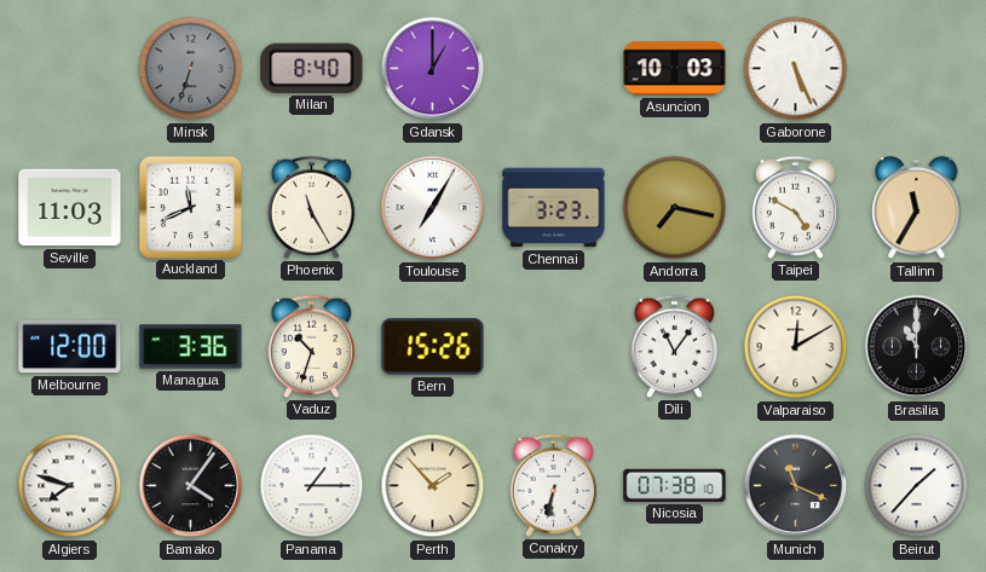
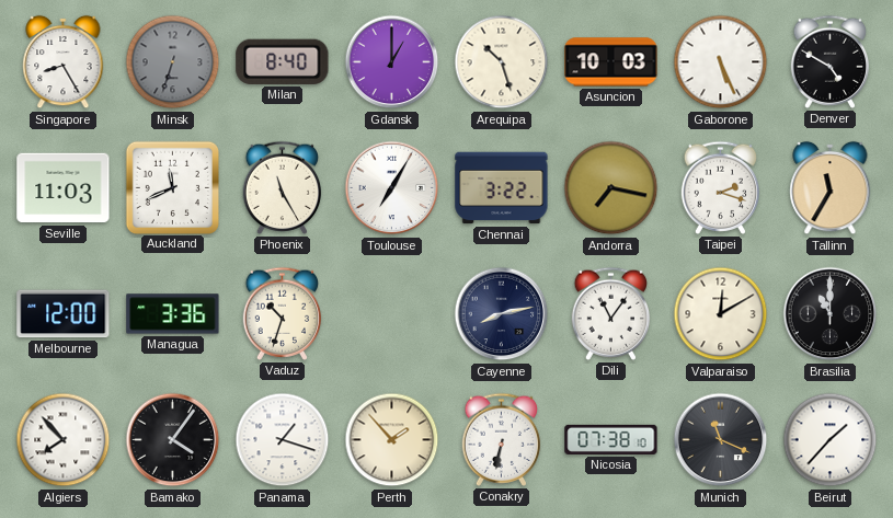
Singapore: none -> 8:25
Arequipa: none -> 10:27
Denver: none -> 4:50
Chennai: 3:23 -> 3:22
Taipei: 4:50 -> 2:18
Bern: 15:26 -> none
Cayenne: none -> 8:13
Algiers: 7:48 -> 7:53
Panama: 1:15 -> 1:18
